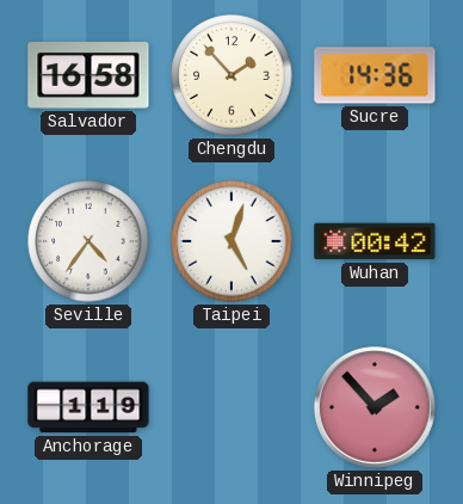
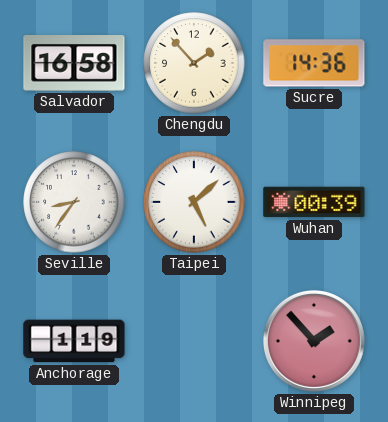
Seville: 4:36 -> 8:36
Taipei: 5:03 -> 5:08
Wuhan: 00:42 -> 00:39
